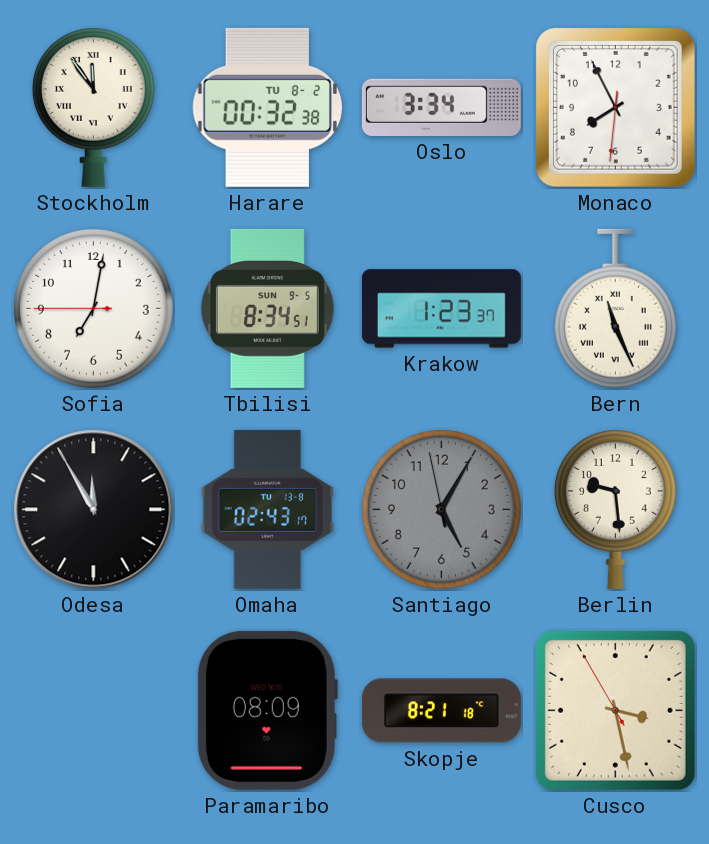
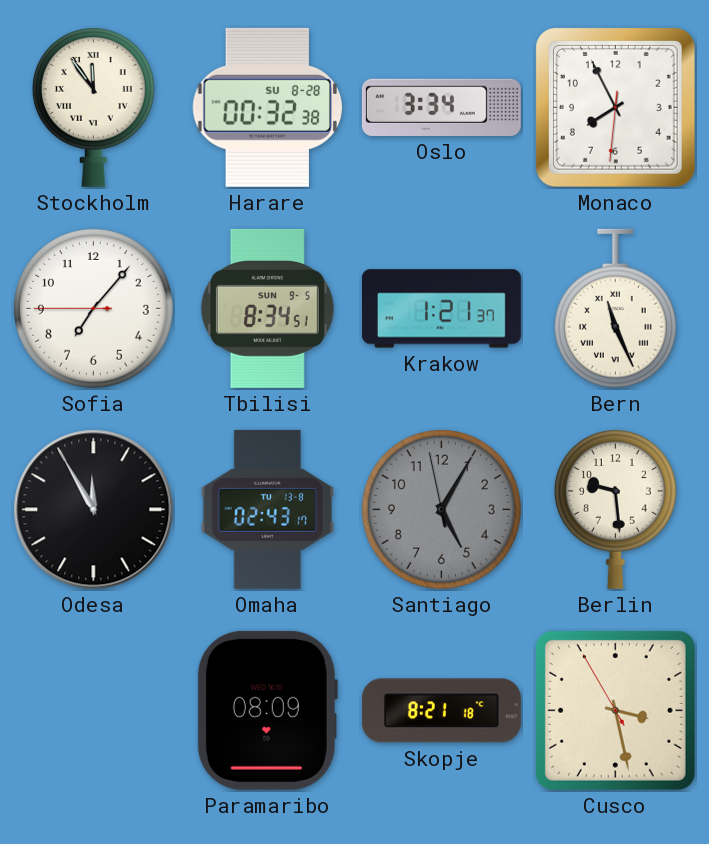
Harare date: TU 8-2 -> SU 8-28
Sofia: 7:01 -> 7:06
Krakow: 1:23 -> 1:21
